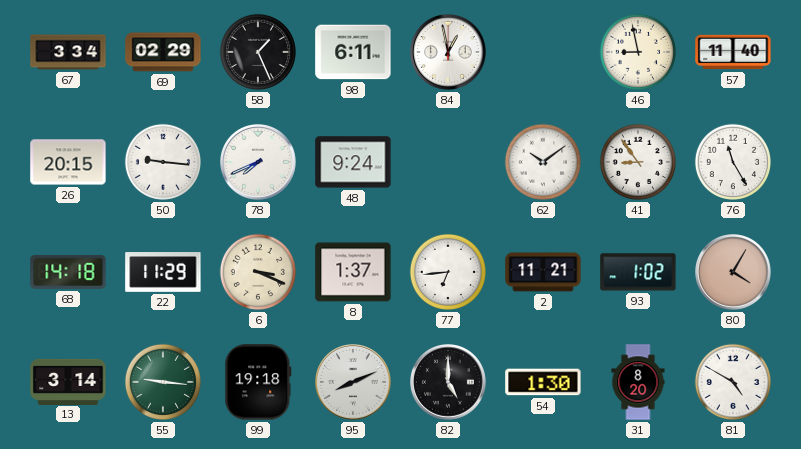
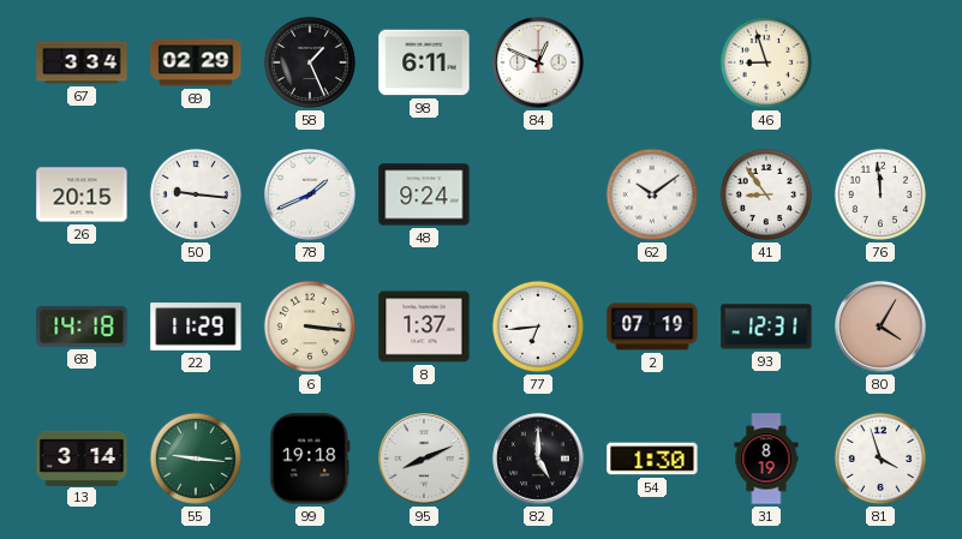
84: 12:58 -> 12:49
46: 8:58 -> 8:57
57: 11:40 -> none
78: 7:41 -> 1:41
76: 11:25 -> 11:59
6: 3:19 -> 3:16
2: 11:21 -> 07:19
93: 1:02 -> 12:31
31: 8:20 -> 8:19
81: 4:50 -> 3:57
